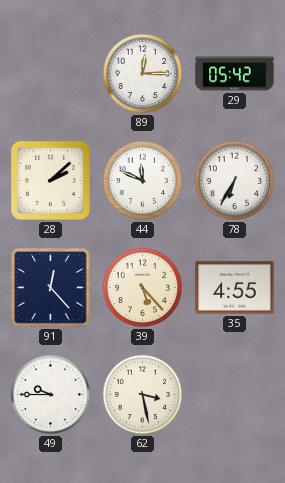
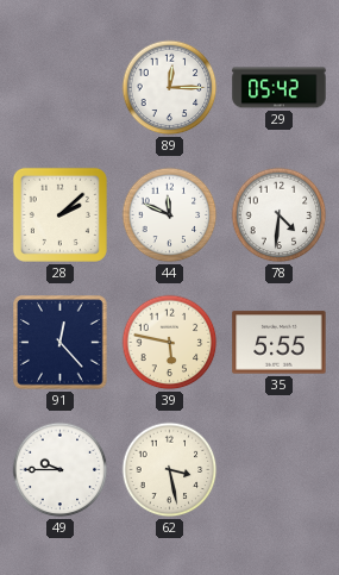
78: 6:35 -> 4:31
39: 5:23 -> 5:47
35: 4:55 -> 5:55
